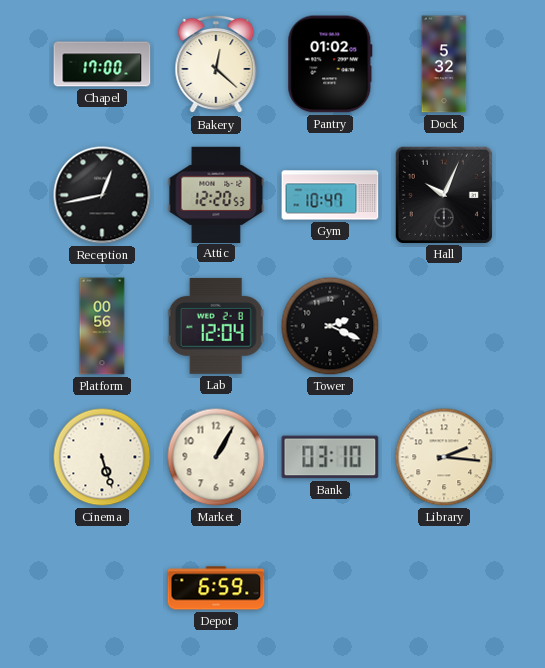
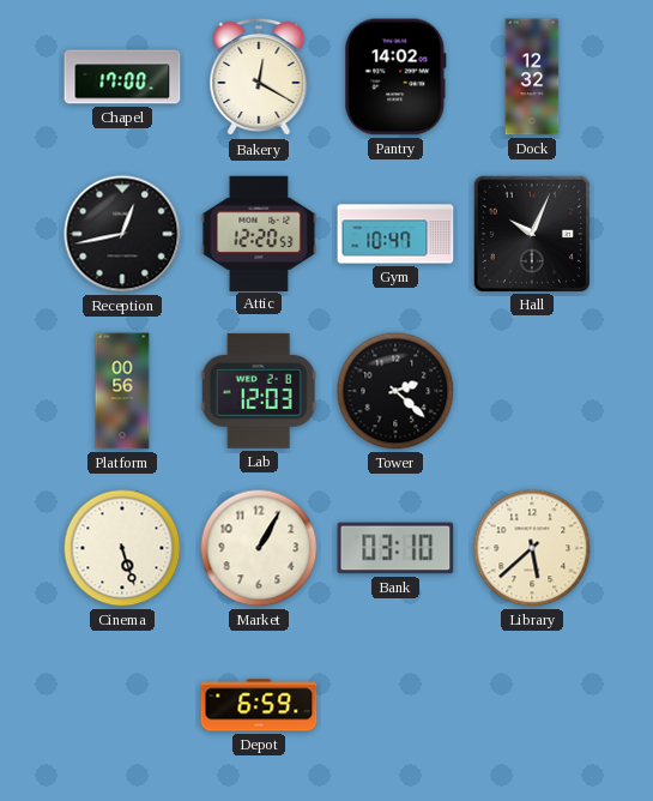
Bakery: 12:22 -> 12:20
Pantry: 01:02 -> 14:02
Dock: 5:32 -> 12:32
Lab: 12:04 -> 12:03
Tower: 2:19 -> 2:22
Library: 2:16 -> 5:38
